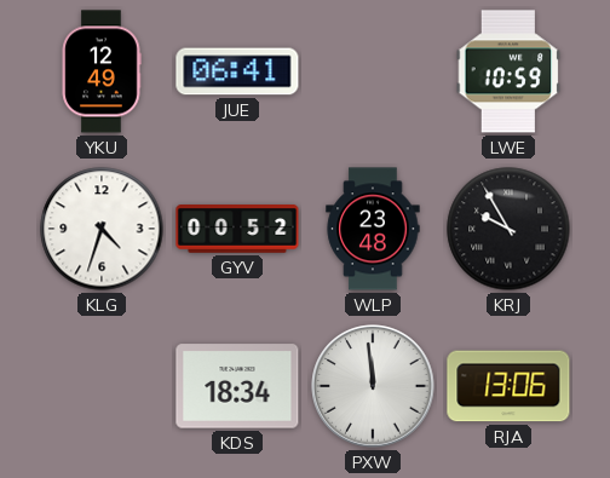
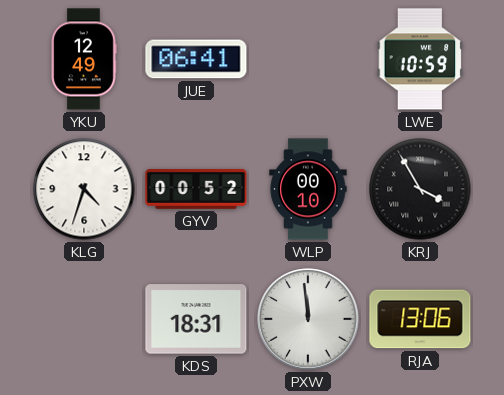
WLP: 23:48 -> 00:10
KRJ: 9:55 -> 3:55
KDS: 18:34 -> 18:31
